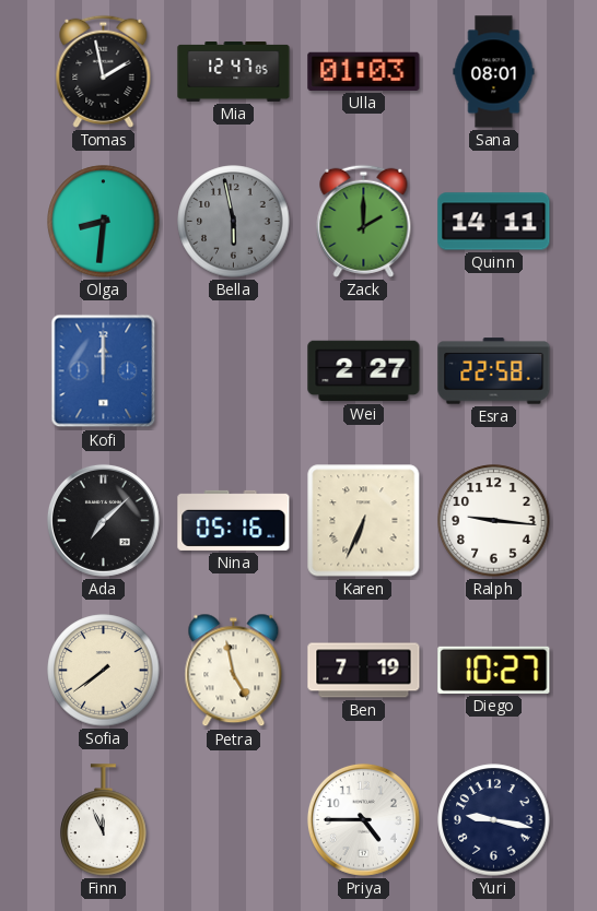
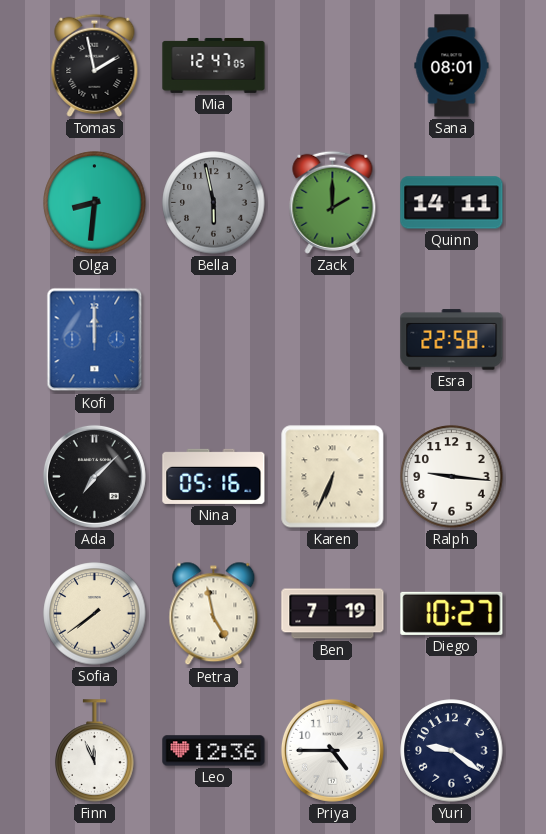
Ulla: 01:03 -> none
Wei: 2:27 -> none
Leo: none -> 12:36
Yuri: 9:17 -> 9:21
